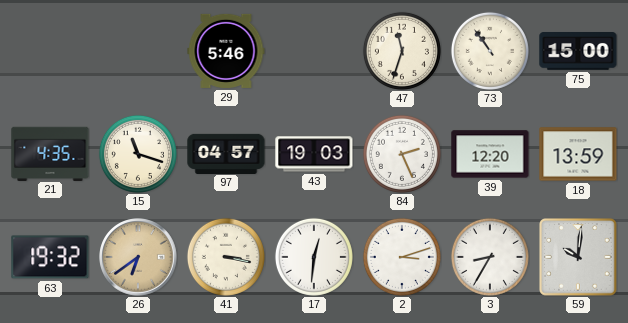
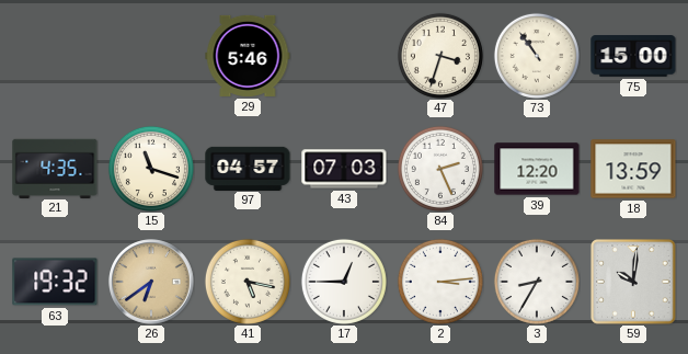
47: 11:33 -> 3:33
43: 19:03 -> 07:03
41: 3:17 -> 5:17
17: 12:31 -> 12:45
2: 3:12 -> 3:14
